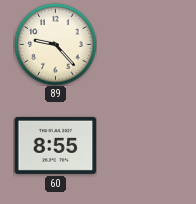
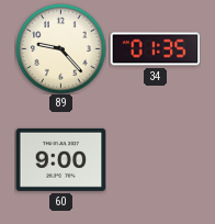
34: none -> 01:35
60: 8:55 -> 9:00
